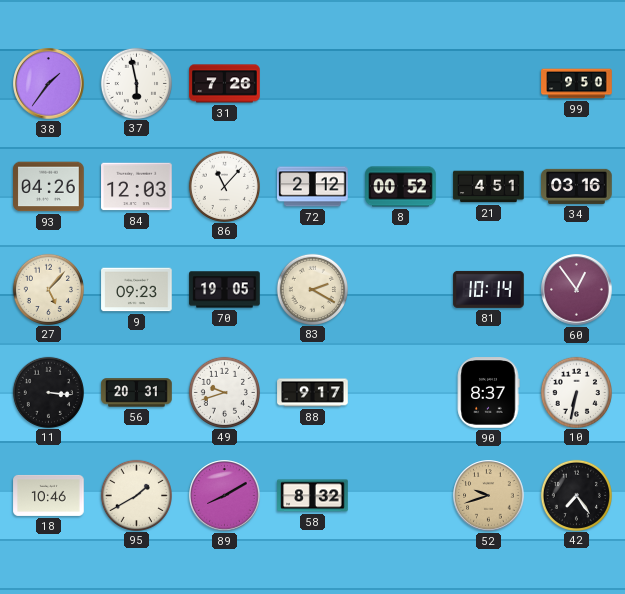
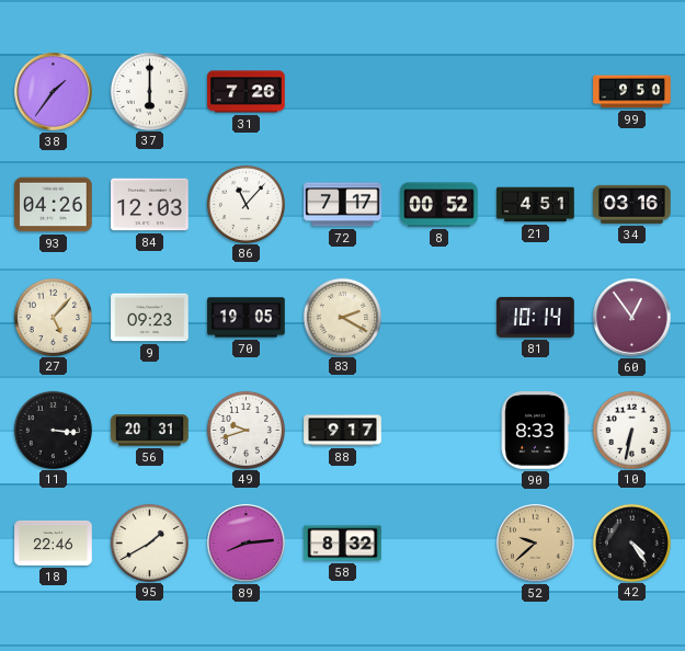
37: 5:58 -> 6:00
72: 2:12 -> 7:17
90: 8:37 -> 8:33
18: 10:46 -> 22:46
89: 8:10 -> 8:14
52: 9:42 -> 9:38
42: 7:24 -> 4:24
